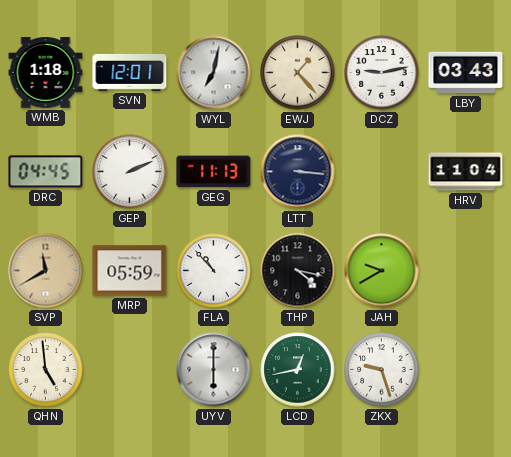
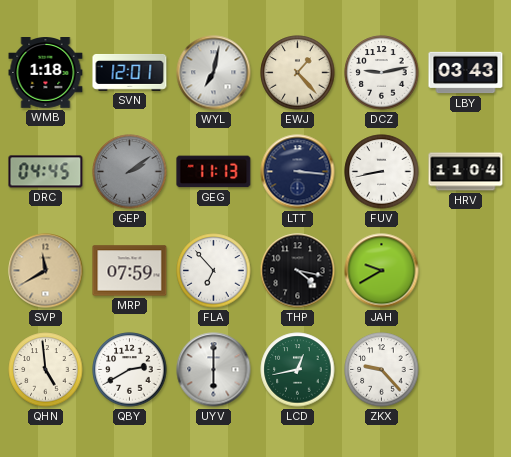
GEP: 2:11 -> 2:09
GEP dial: white -> grey
FUV: none -> 8:43
MRP: 05:59 -> 07:59
FLA: 10:53 -> 6:53
QBY: none -> 2:40
ZKX: 9:27 -> 9:23
